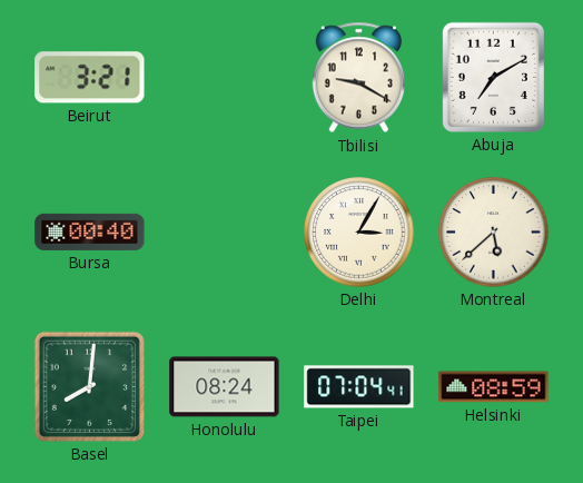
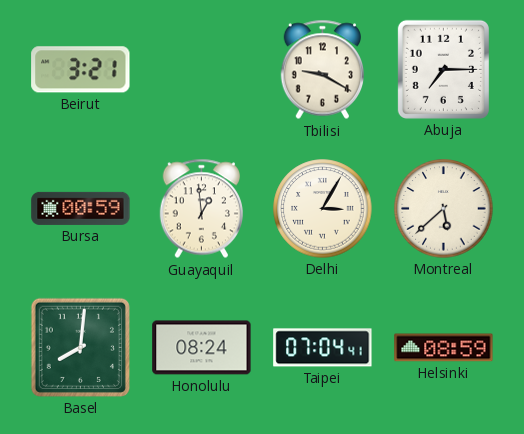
Abuja: 7:10 -> 7:15
Bursa: 00:40 -> 00:59
Guayaquil: none -> 12:59
